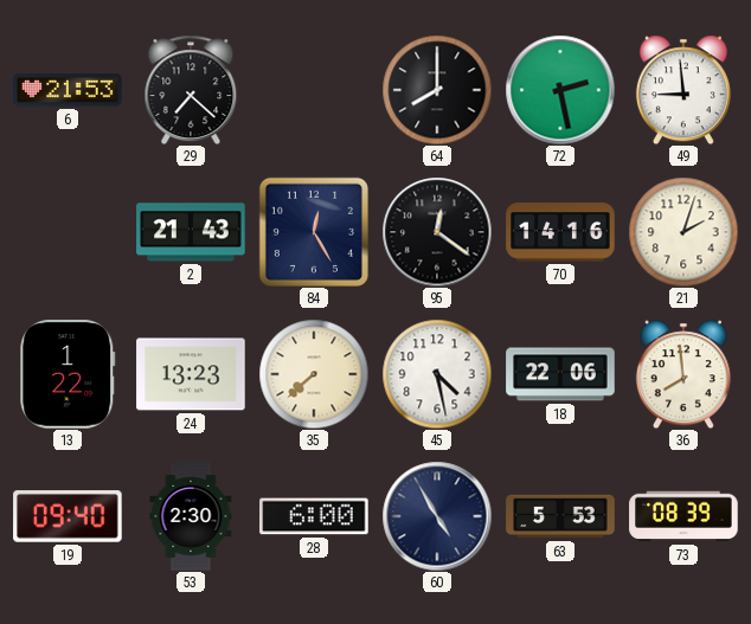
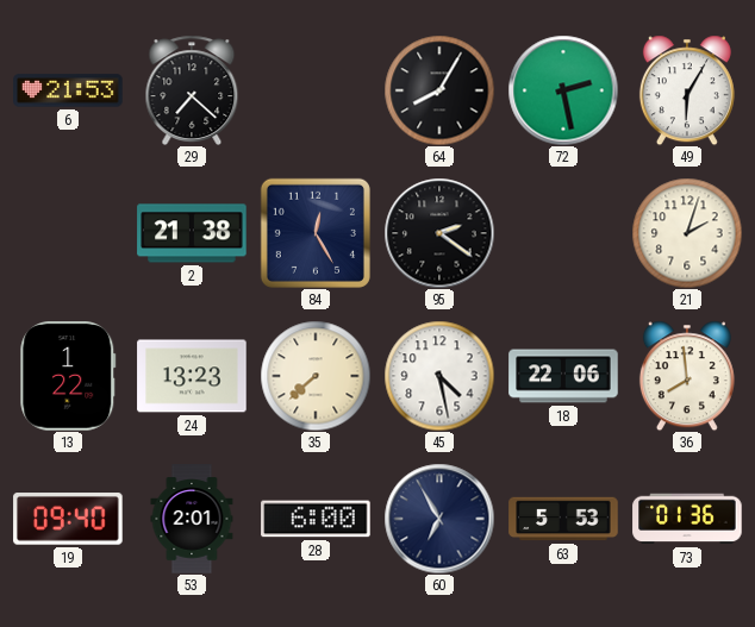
64: 8:00 -> 8:05
49: 8:59 -> 6:05
2: 21:43 -> 21:38
95: 12:21 -> 2:21
70: 14:16 -> none
53: 2:30 -> 2:01
60: 4:55 -> 6:55
73: 08:39 -> 01:36
